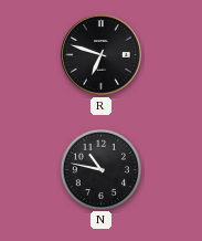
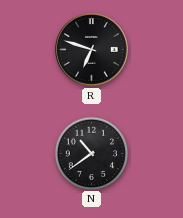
N: 10:47 -> 10:39
